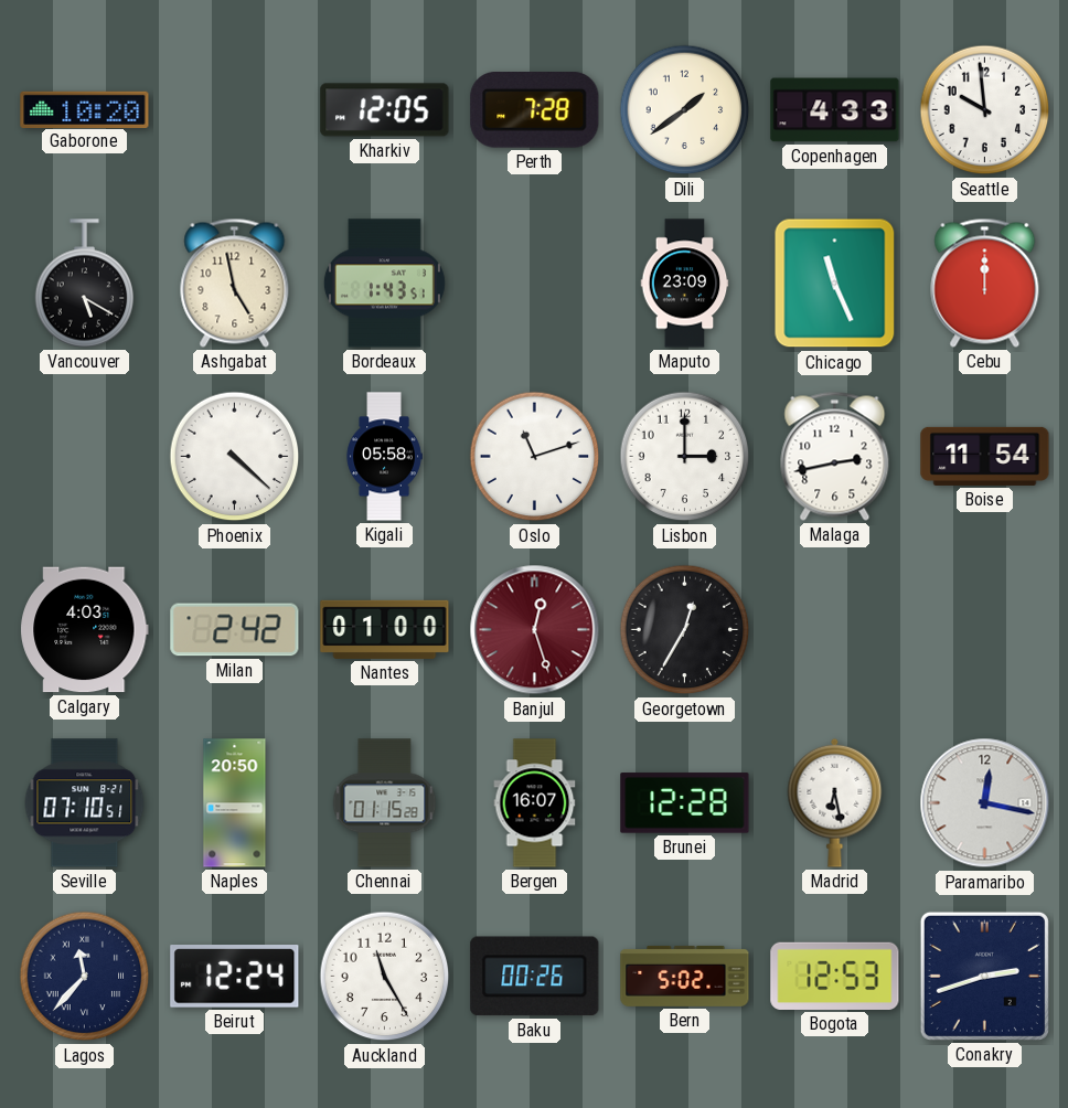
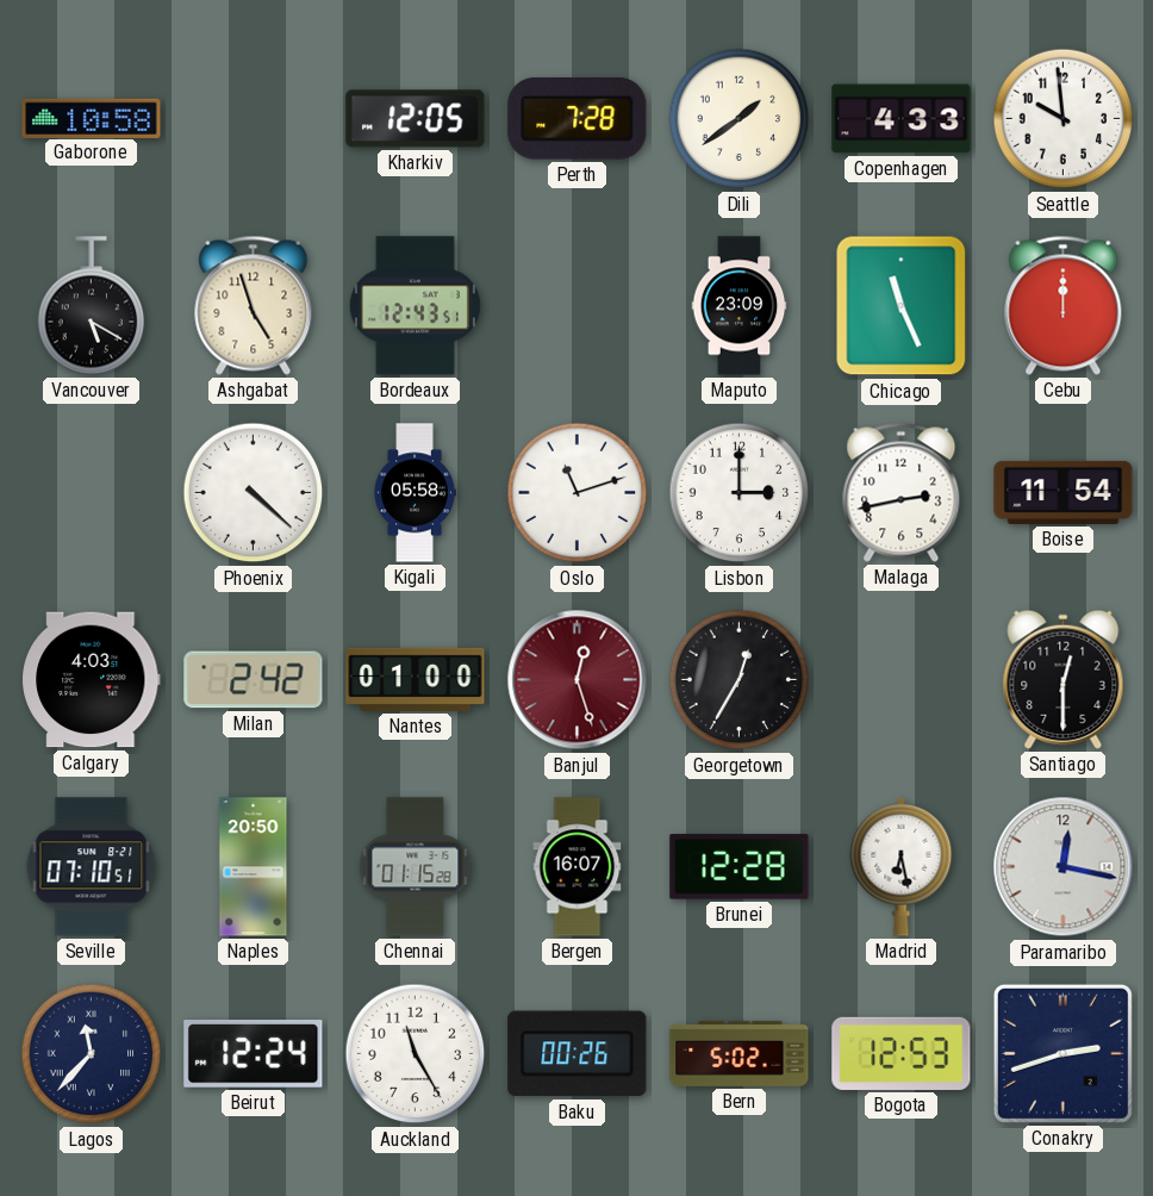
Gaborone: 10:20 -> 10:58
Ashgabat: 4:58 -> 4:57
Bordeaux: 1:43 -> 12:43
Santiago: none -> 12:30
